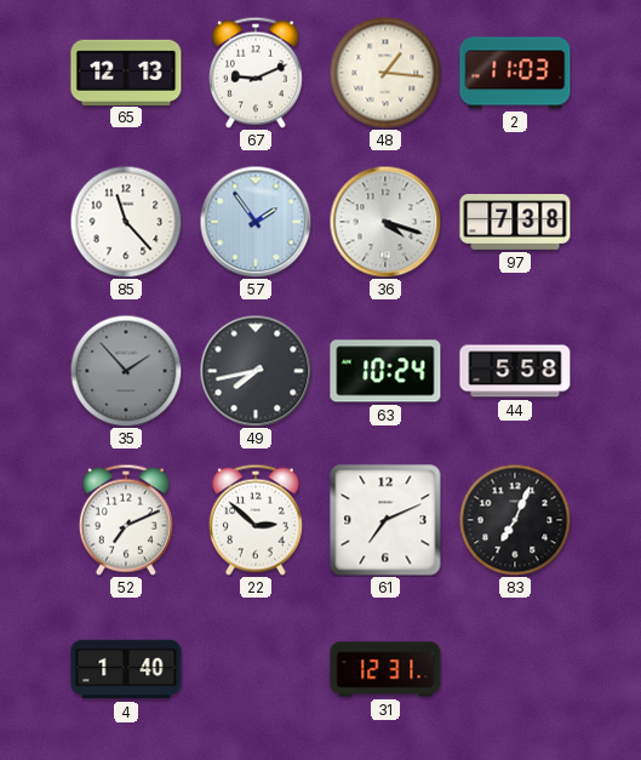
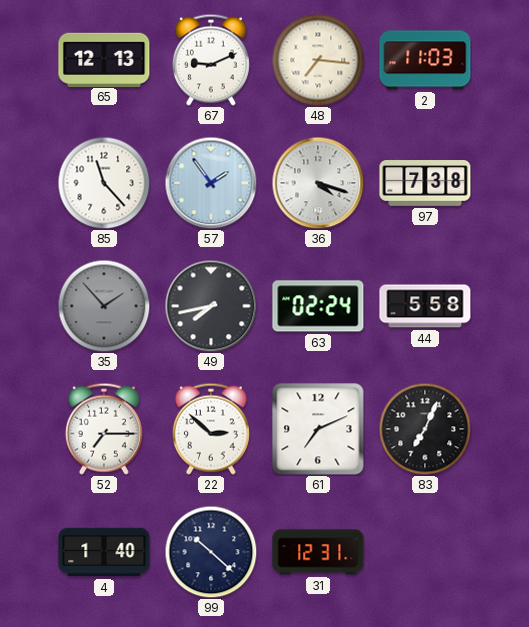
48: 1:16 -> 7:16
63: 10:24 -> 02:24
52: 7:11 -> 7:15
99: none -> 10:22
